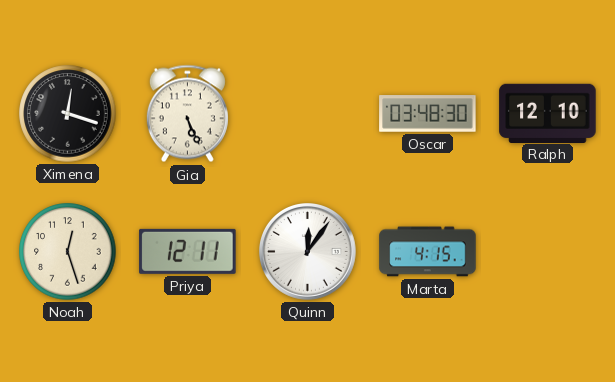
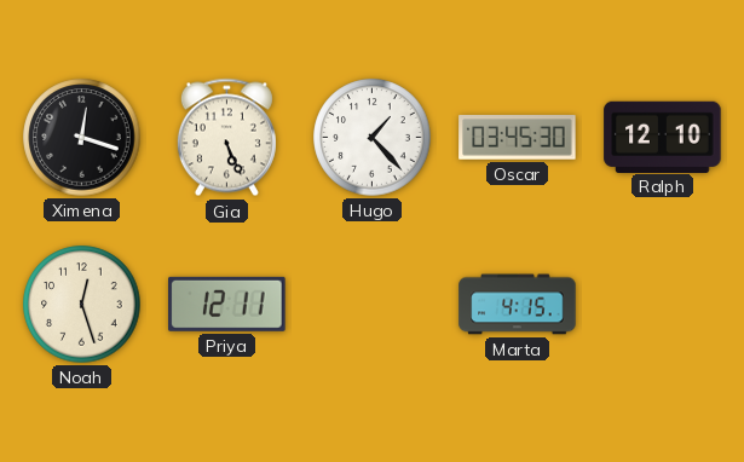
Hugo: none -> 1:23
Oscar: 03:48 -> 03:45
Quinn: 12:06 -> none
